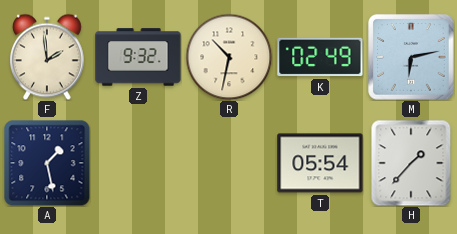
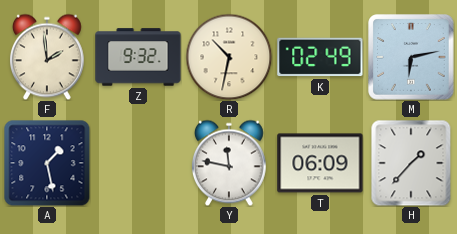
Y: none -> 11:47
T: 05:54 -> 06:09
